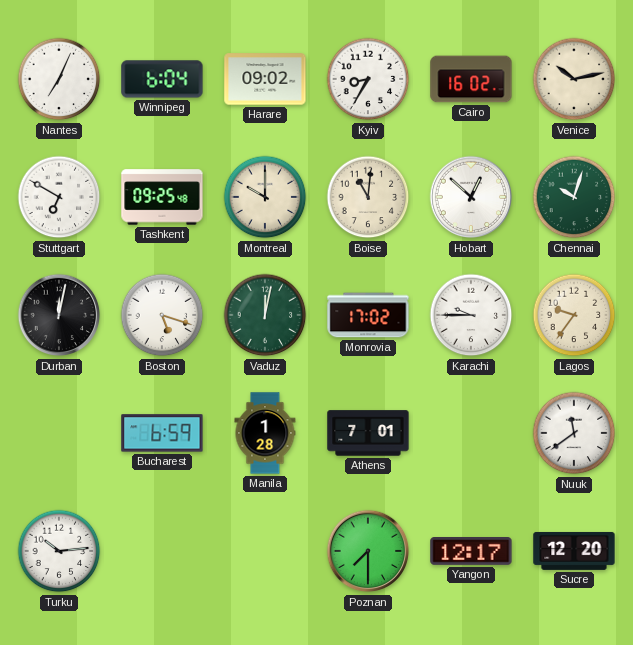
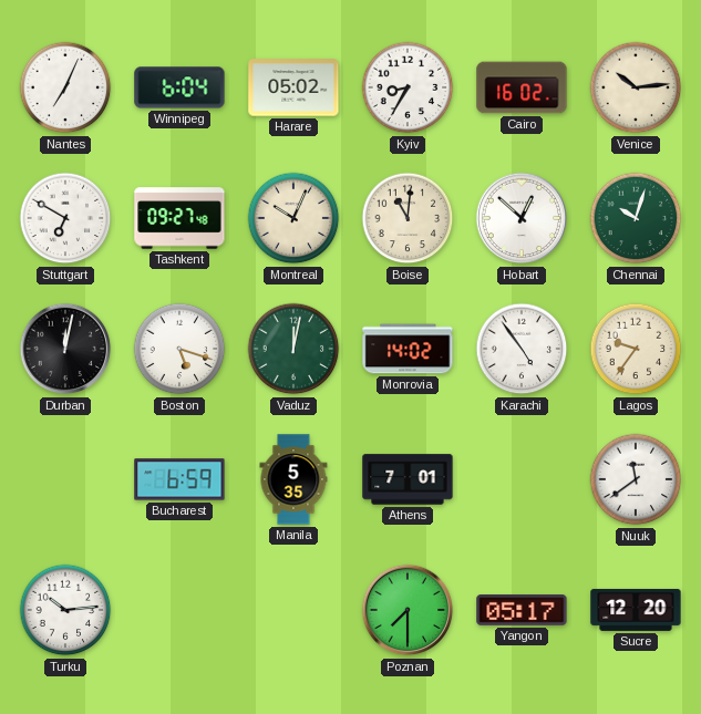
Harare: 09:02 -> 05:02
Venice: 10:13 -> 10:14
Tashkent: 09:25 -> 09:27
Montreal: 10:00 -> 10:04
Monrovia: 17:02 -> 14:02
Karachi: 9:45 -> 4:54
Manila: 1:28 -> 5:35
Yangon: 12:17 -> 05:17
